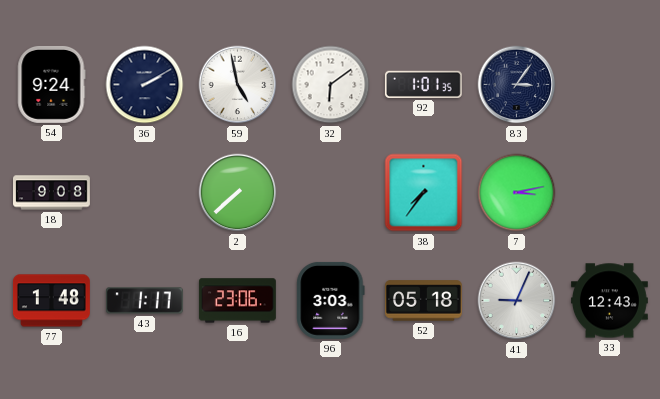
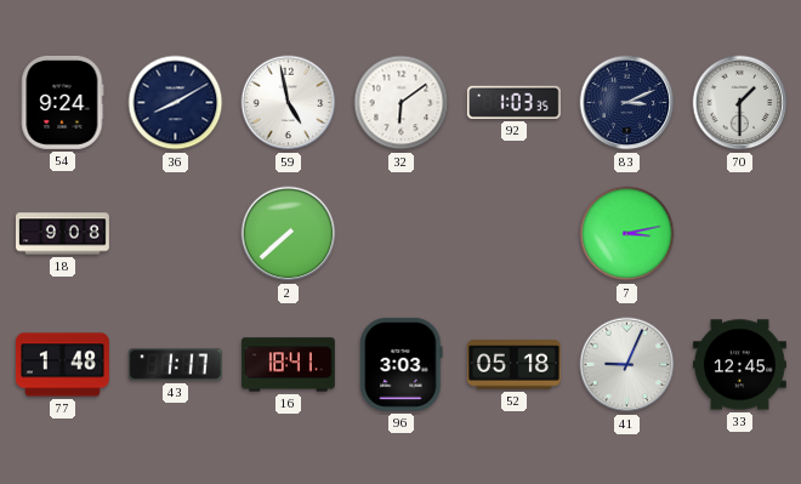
36: 2:10 -> 8:10
92: 1:01 -> 1:03
83: 3:06 -> 3:11
70: none -> 1:30
38: 7:36 -> none
16: 23:06 -> 18:41
33: 12:43 -> 12:45
